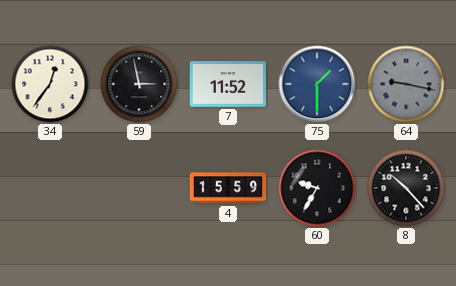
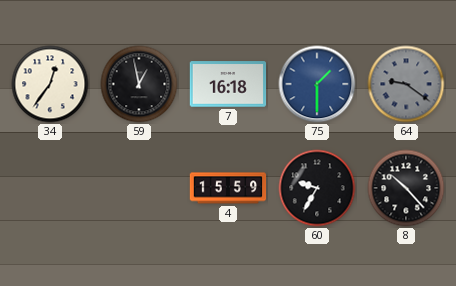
59: 2:58 -> 12:58
7: 11:52 -> 16:18
64: 9:17 -> 9:21
